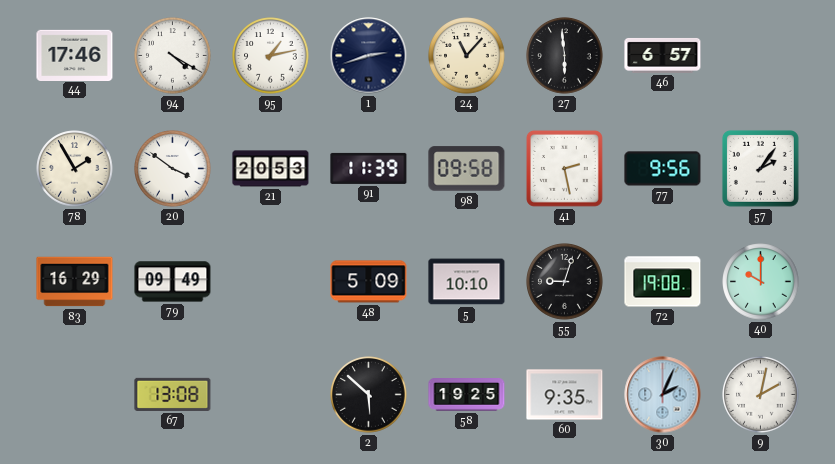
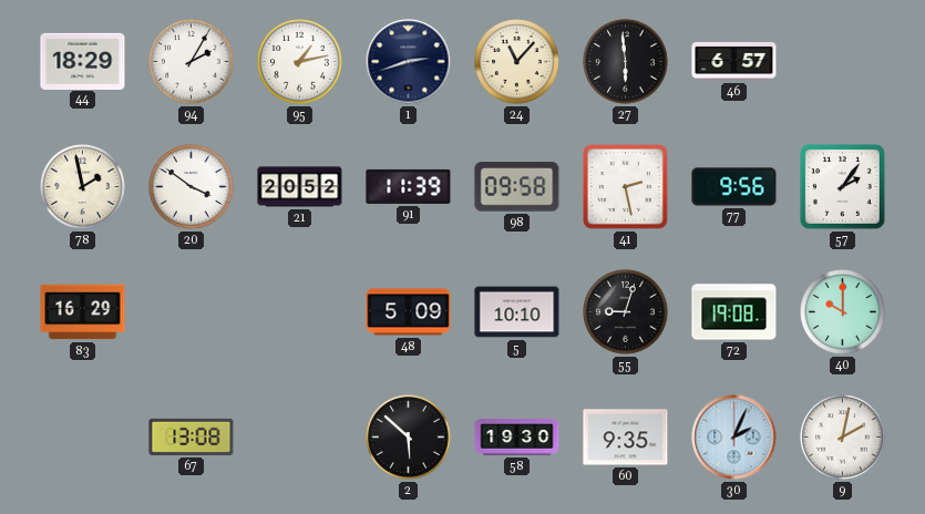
44: 17:46 -> 18:29
94: 4:20 -> 2:05
78: 1:55 -> 1:58
21: 20:53 -> 20:52
79: 09:49 -> none
58: 19:25 -> 19:30
